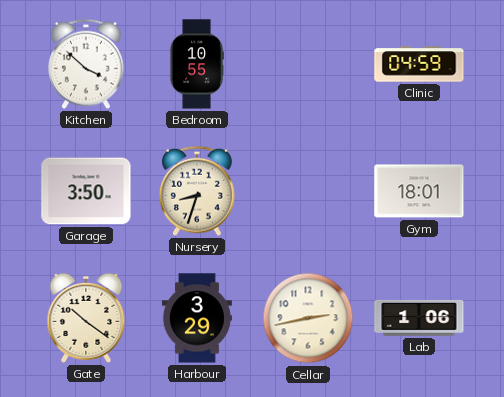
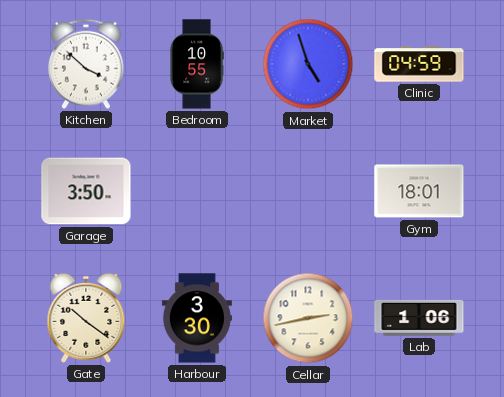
Market: none -> 4:57
Nursery: 8:33 -> none
Harbour: 3:29 -> 3:30
